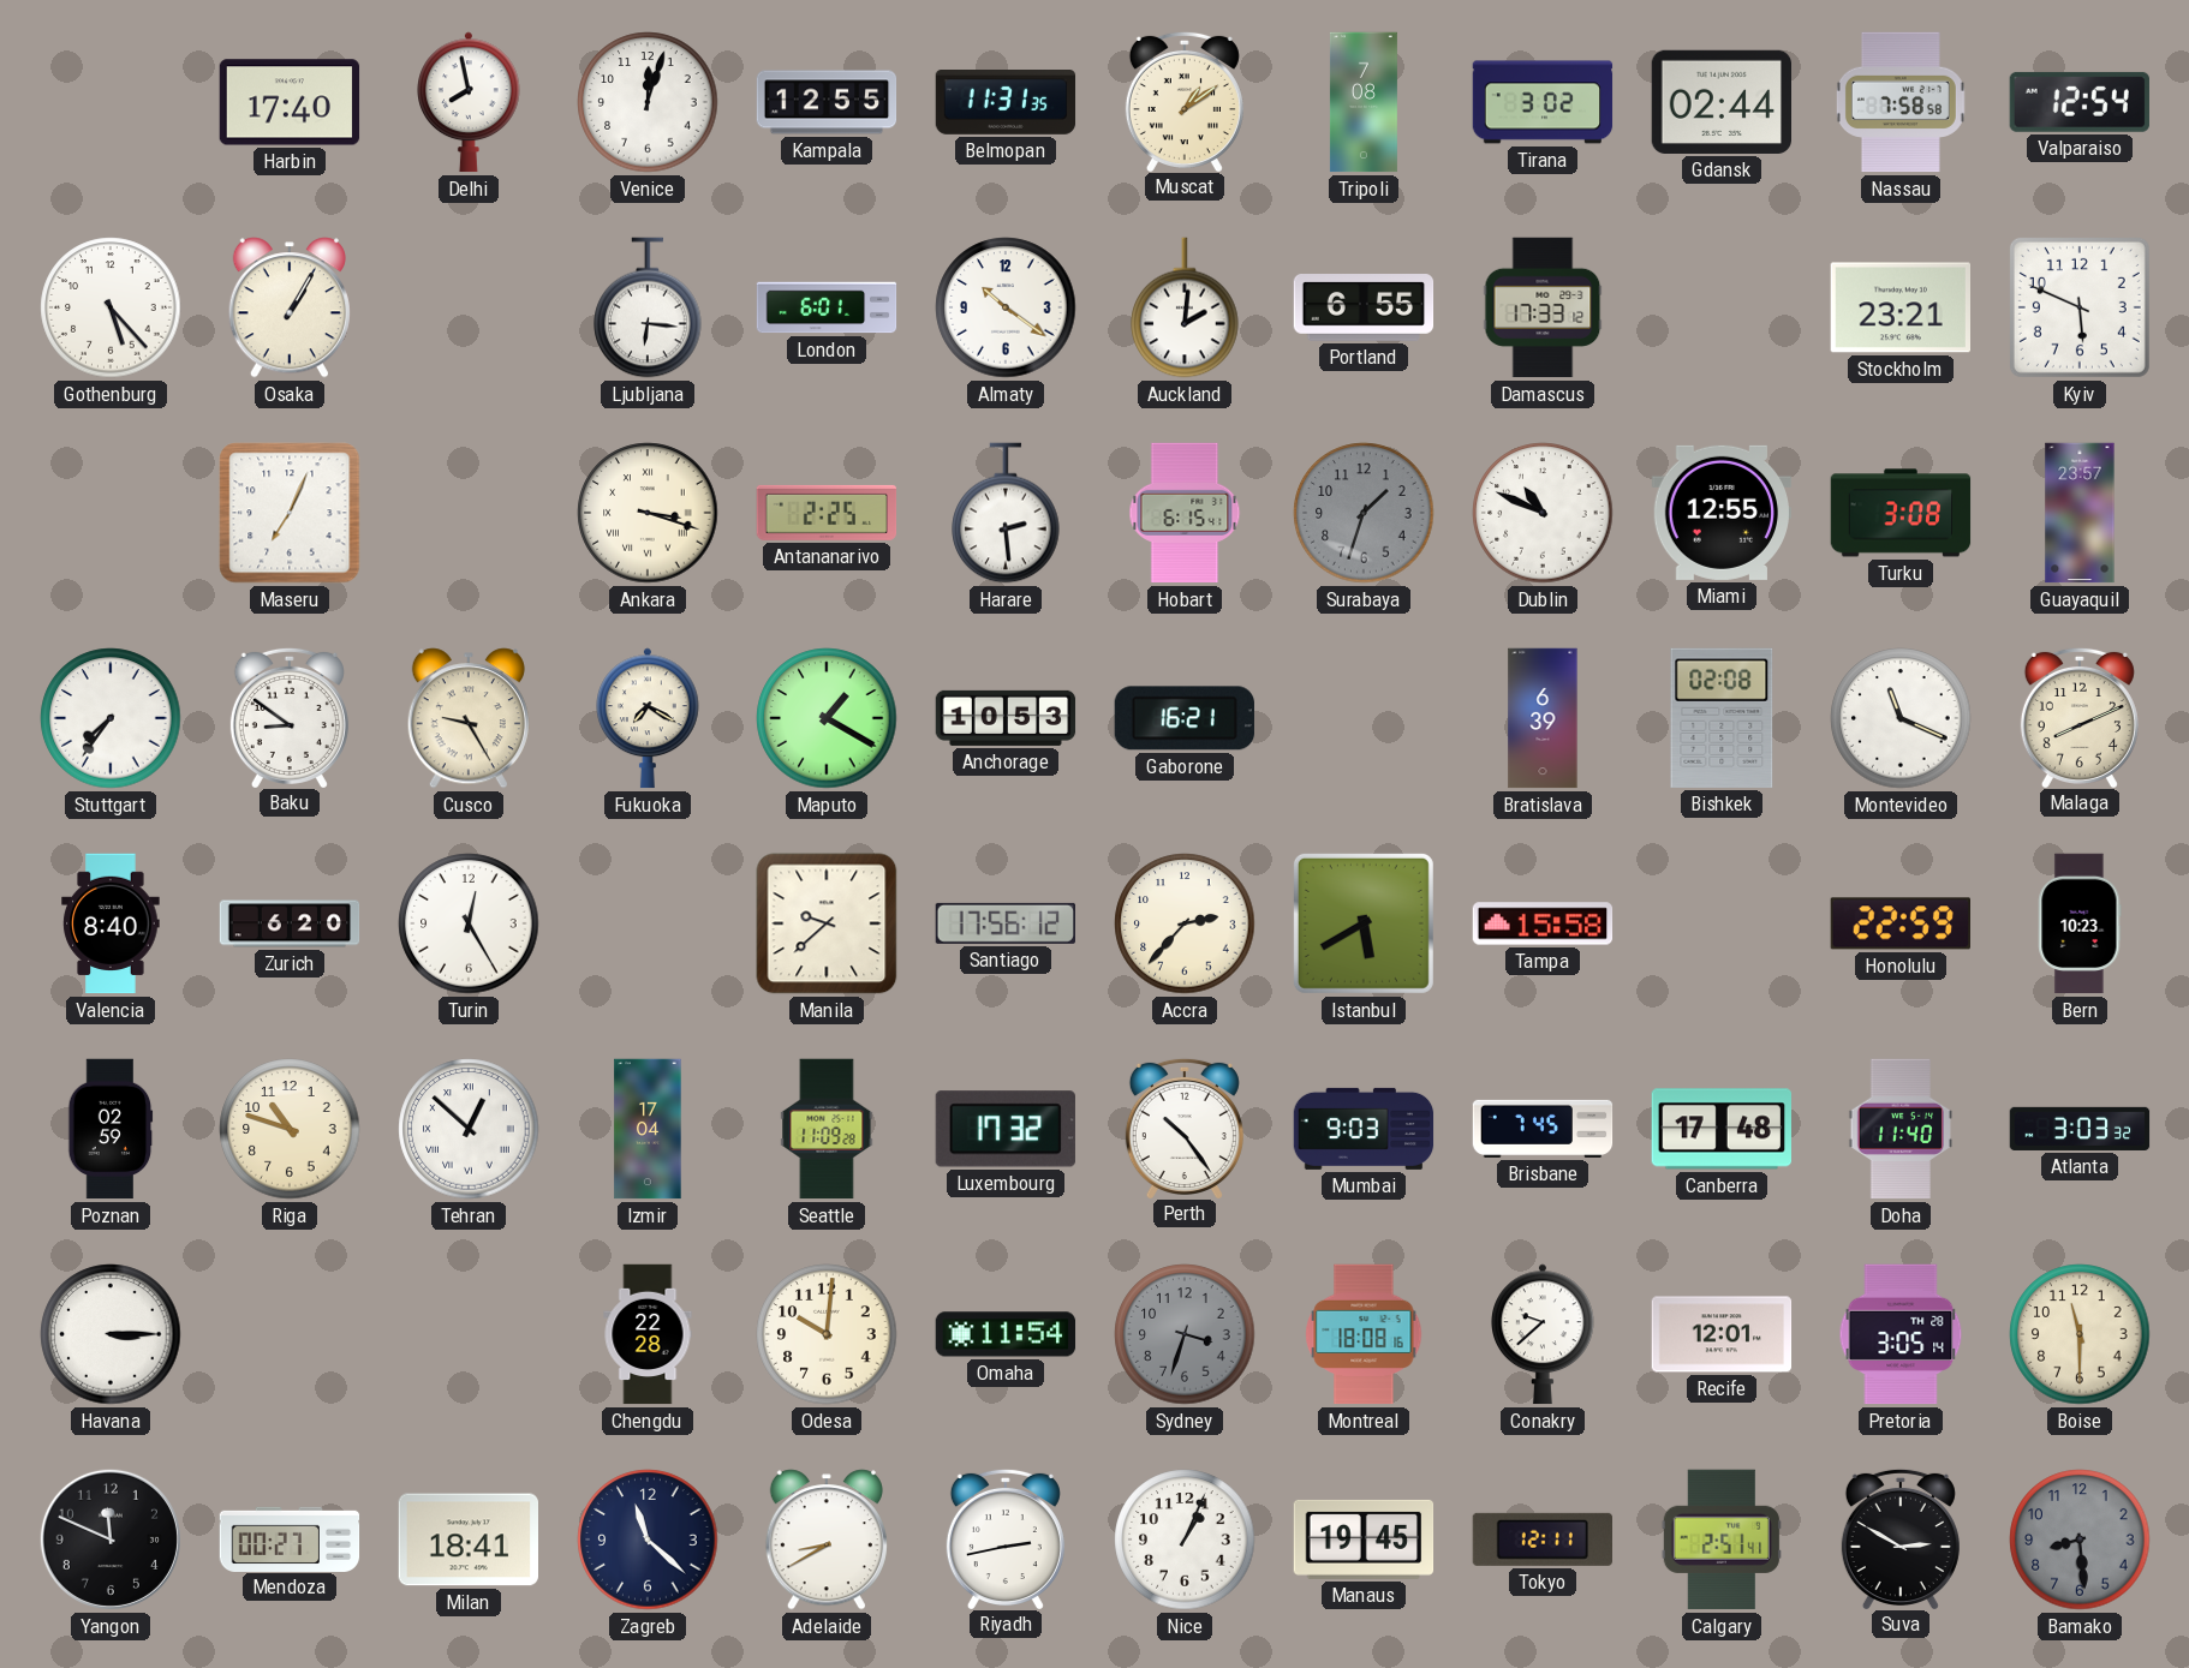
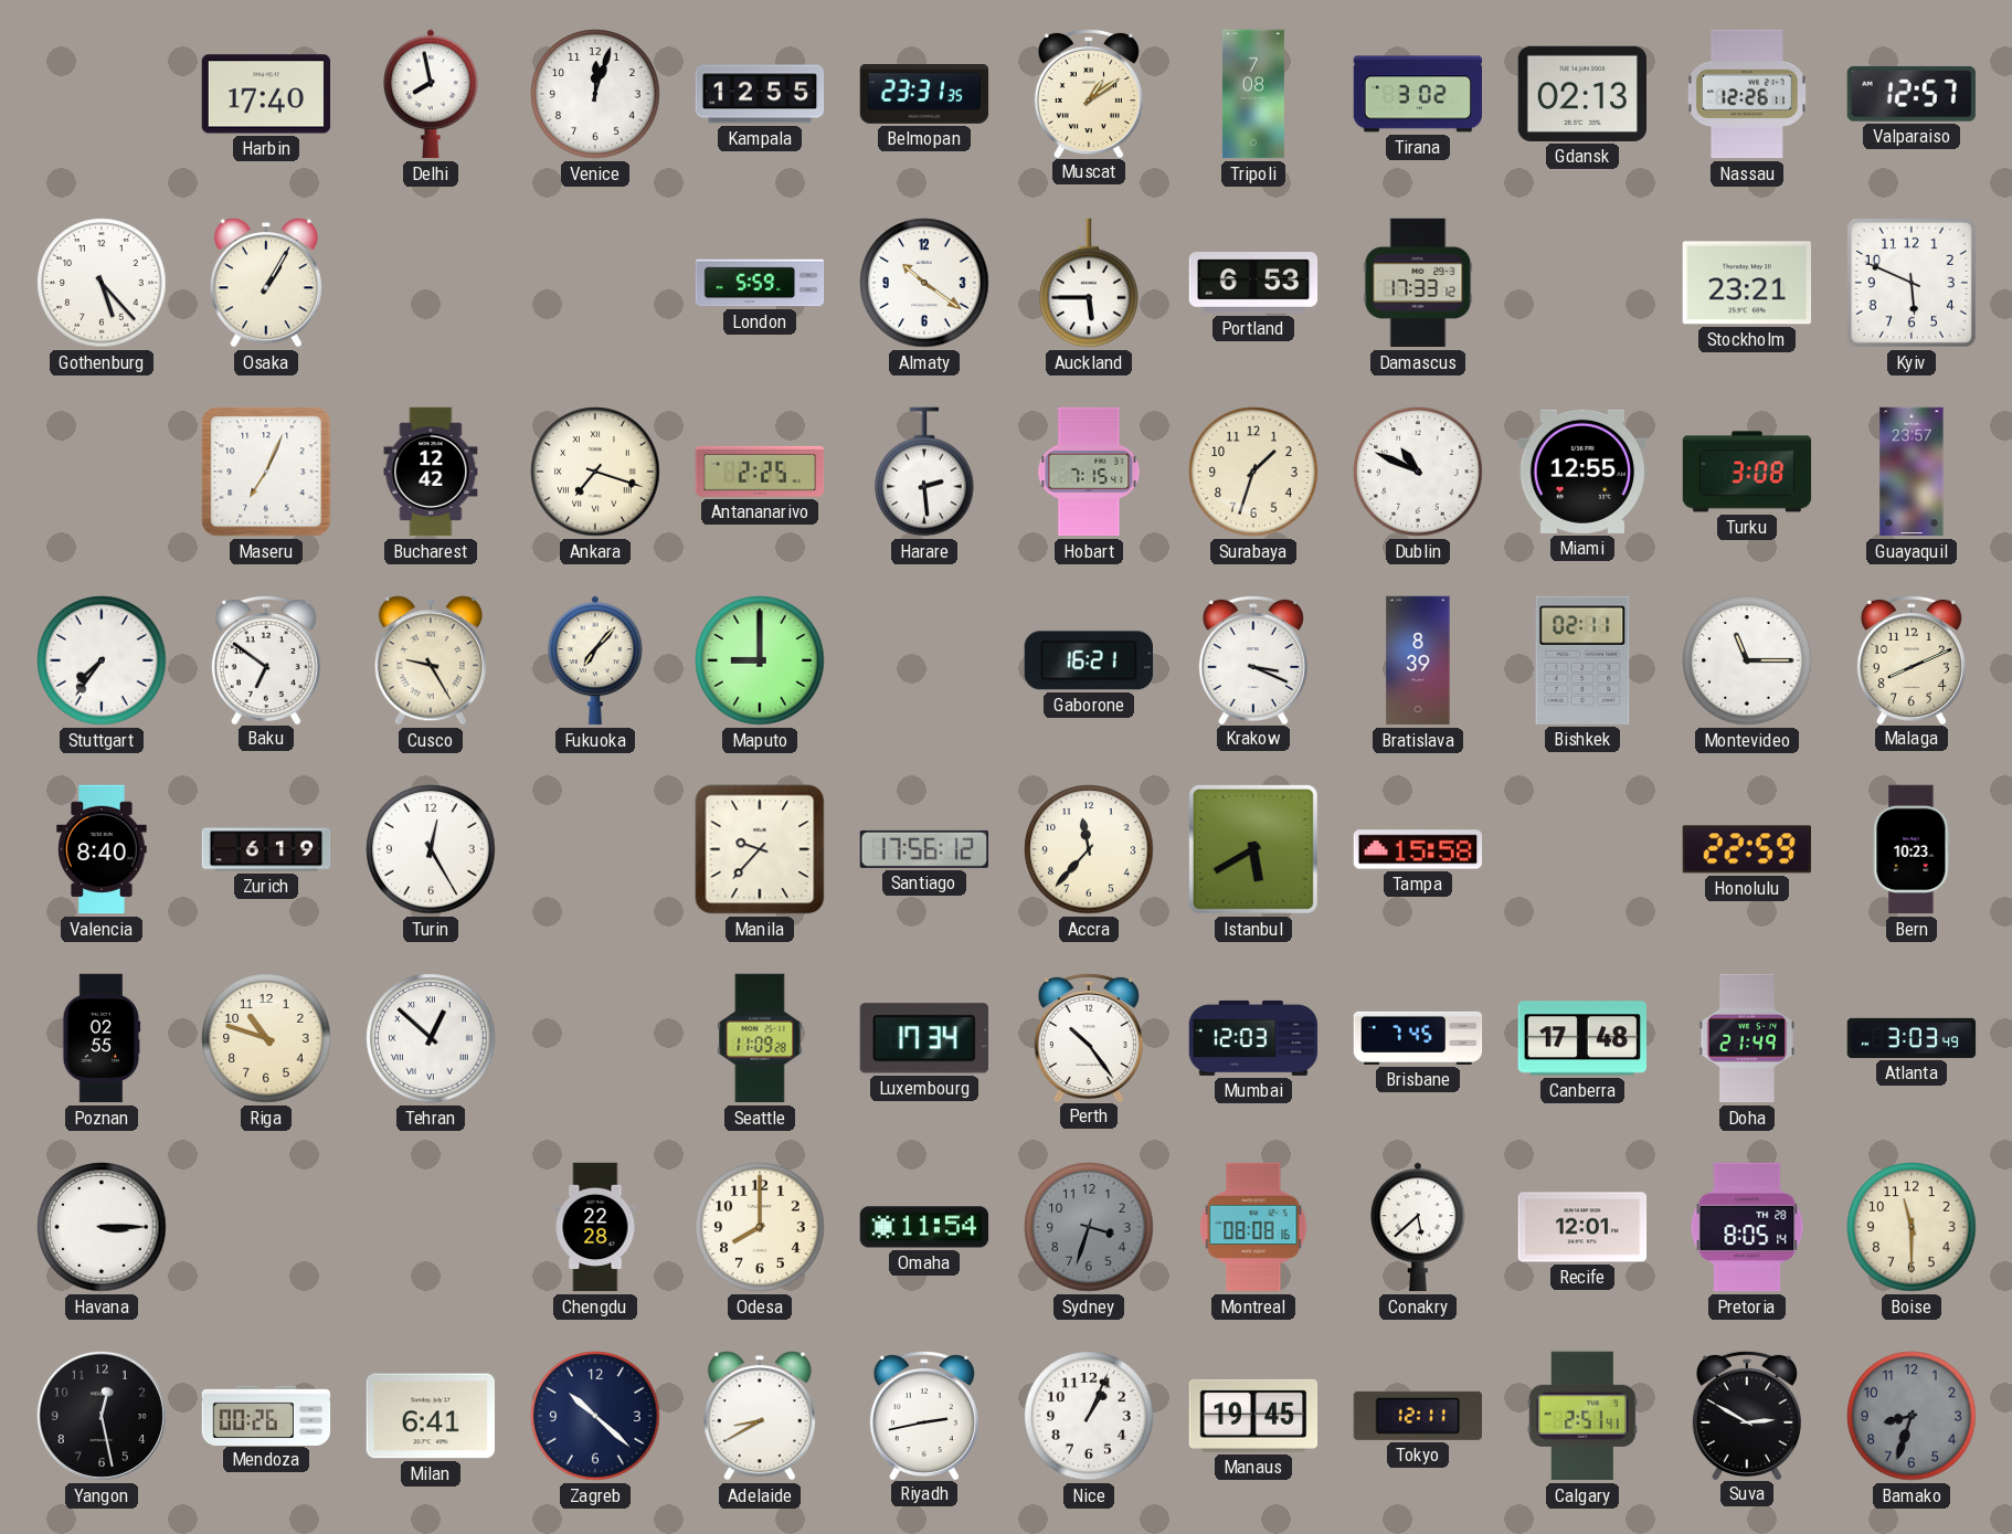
Belmopan: 11:31 -> 23:31
Gdansk: 02:44 -> 02:13
Nassau: 7:58 -> 12:26
Valparaiso: 12:54 -> 12:57
Ljubljana: 6:16 -> none
London: 6:01 -> 5:59
Auckland: 2:01 -> 5:45
Portland: 6:55 -> 6:53
Bucharest: none -> 12:42
Ankara: 3:18 -> 7:18
Hobart: 6:15 -> 7:15
Surabaya dial: grey -> cream
Baku: 8:51 -> 6:51
Fukuoka: 7:20 -> 7:07
Maputo: 1:20 -> 9:00
Anchorage: 10:53 -> none
Krakow: none -> 3:19
Bratislava: 6:39 -> 8:39
Bishkek: 02:08 -> 02:11
Montevideo: 11:19 -> 11:15
Zurich: 6:20 -> 6:19
Manila: 9:38 -> 9:37
Accra: 2:37 -> 11:37
Poznan: 02:59 -> 02:55
Izmir: 17:04 -> none
Luxembourg: 17:32 -> 17:34
Mumbai: 9:03 -> 12:03
Doha: 11:40 -> 21:49
Atlanta: 3:03:32 -> 3:03:49
Odesa: 10:01 -> 8:00
Montreal: 18:08 -> 08:08
Conakry: 9:38 -> 5:38
Pretoria: 3:05 -> 8:05
Yangon: 11:49 -> 12:28
Mendoza: 00:27 -> 00:26
Milan: 18:41 -> 6:41
Zagreb: 11:22 -> 10:22
Bamako: 8:29 -> 8:33
